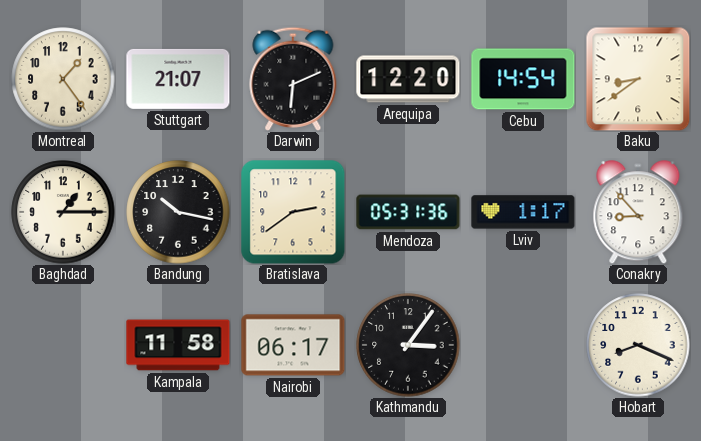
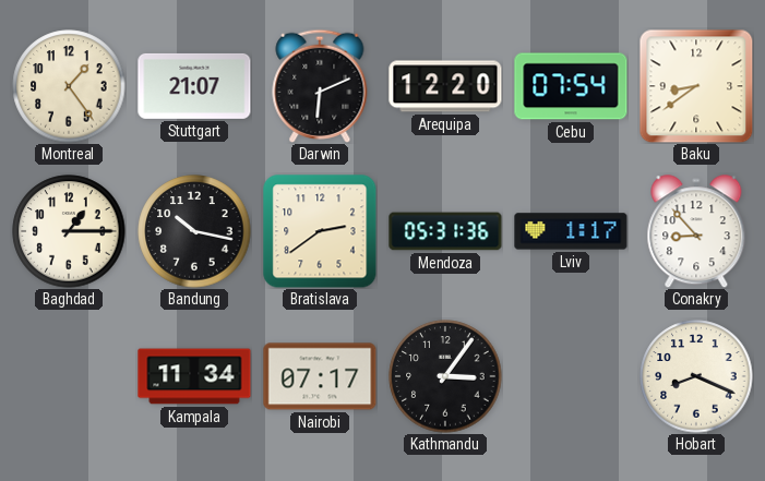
Cebu: 14:54 -> 07:54
Kampala: 11:58 -> 11:34
Nairobi: 06:17 -> 07:17
